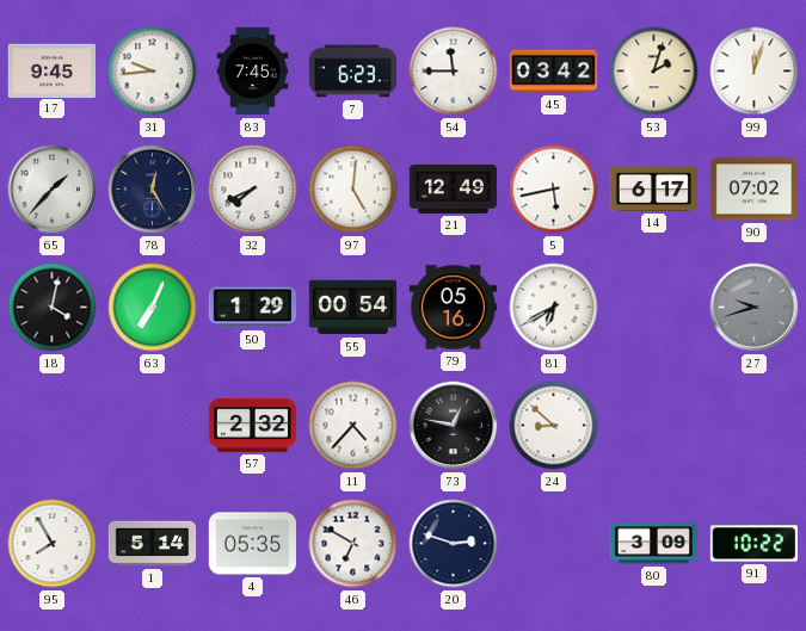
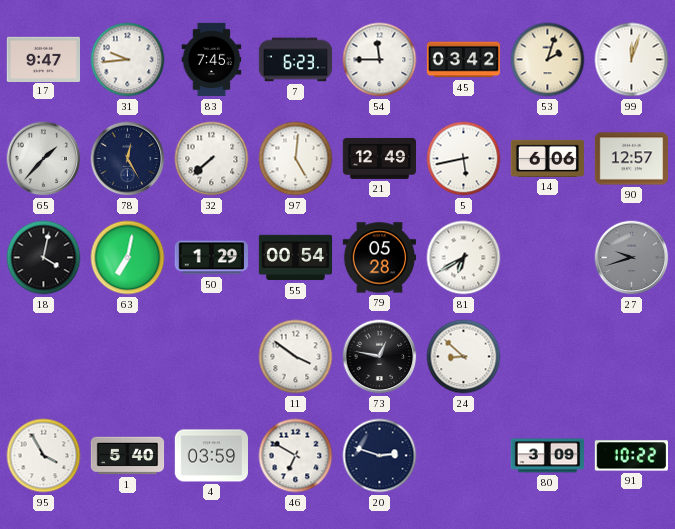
17: 9:45 -> 9:47
32: 7:41 -> 7:38
14: 6:17 -> 6:06
90: 07:02 -> 12:57
63: 7:04 -> 7:02
79: 05:16 -> 05:28
57: 2:32 -> none
11: 4:37 -> 3:51
95: 7:55 -> 3:55
1: 5:14 -> 5:40
4: 05:35 -> 03:59
